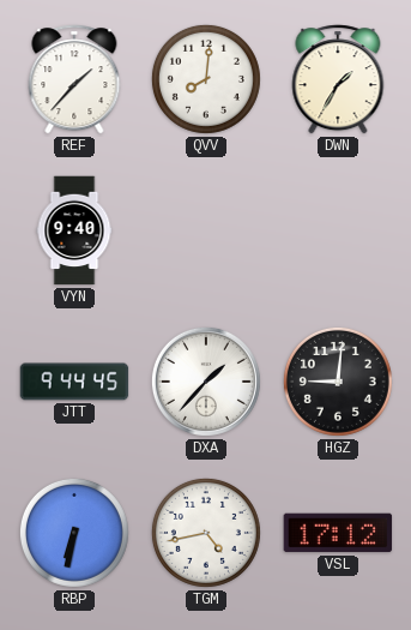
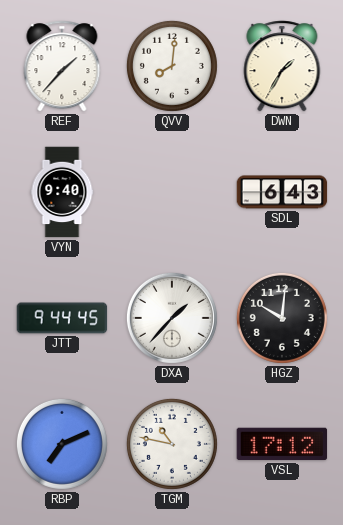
SDL: none -> 6:43
HGZ: 9:01 -> 10:01
RBP: 6:32 -> 7:11
TGM: 4:43 -> 10:47
